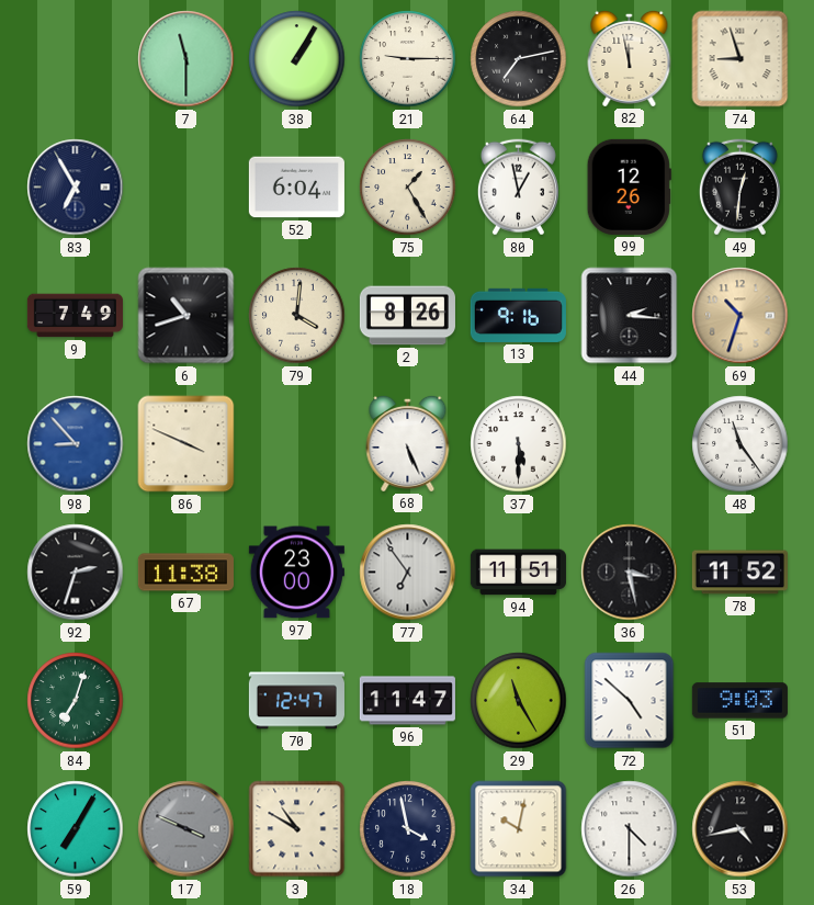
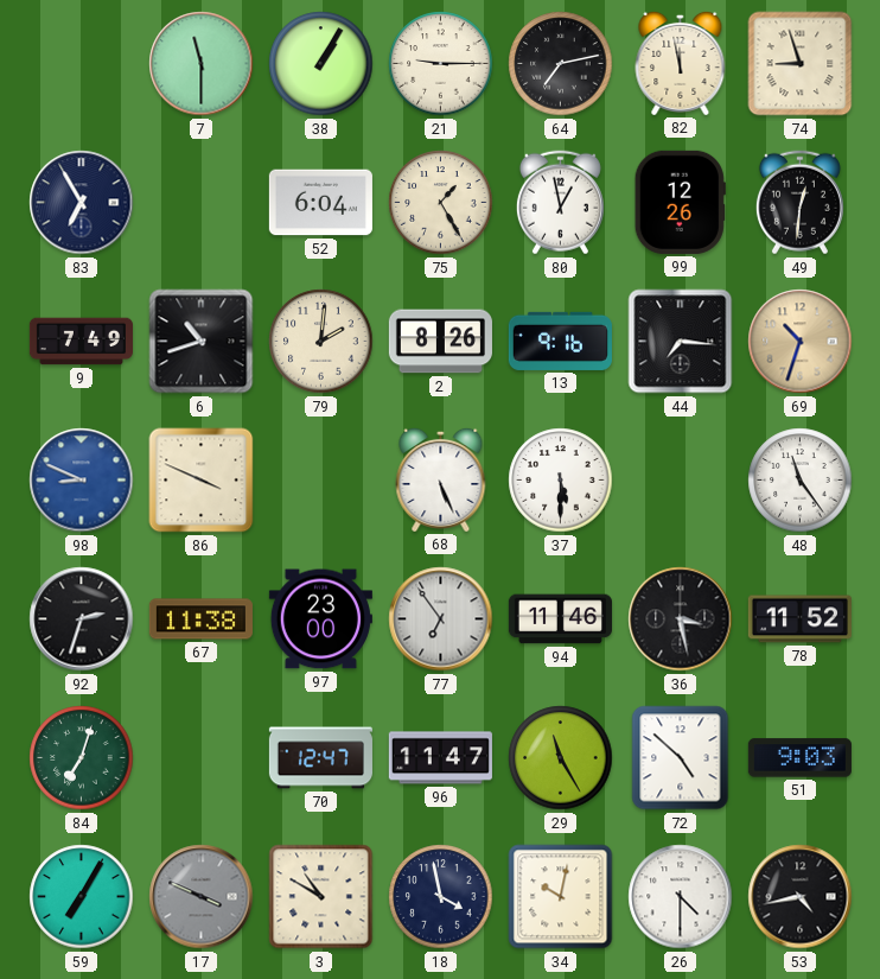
79: 4:01 -> 2:01
44: 2:16 -> 7:16
98: 8:53 -> 8:49
94: 11:51 -> 11:46
